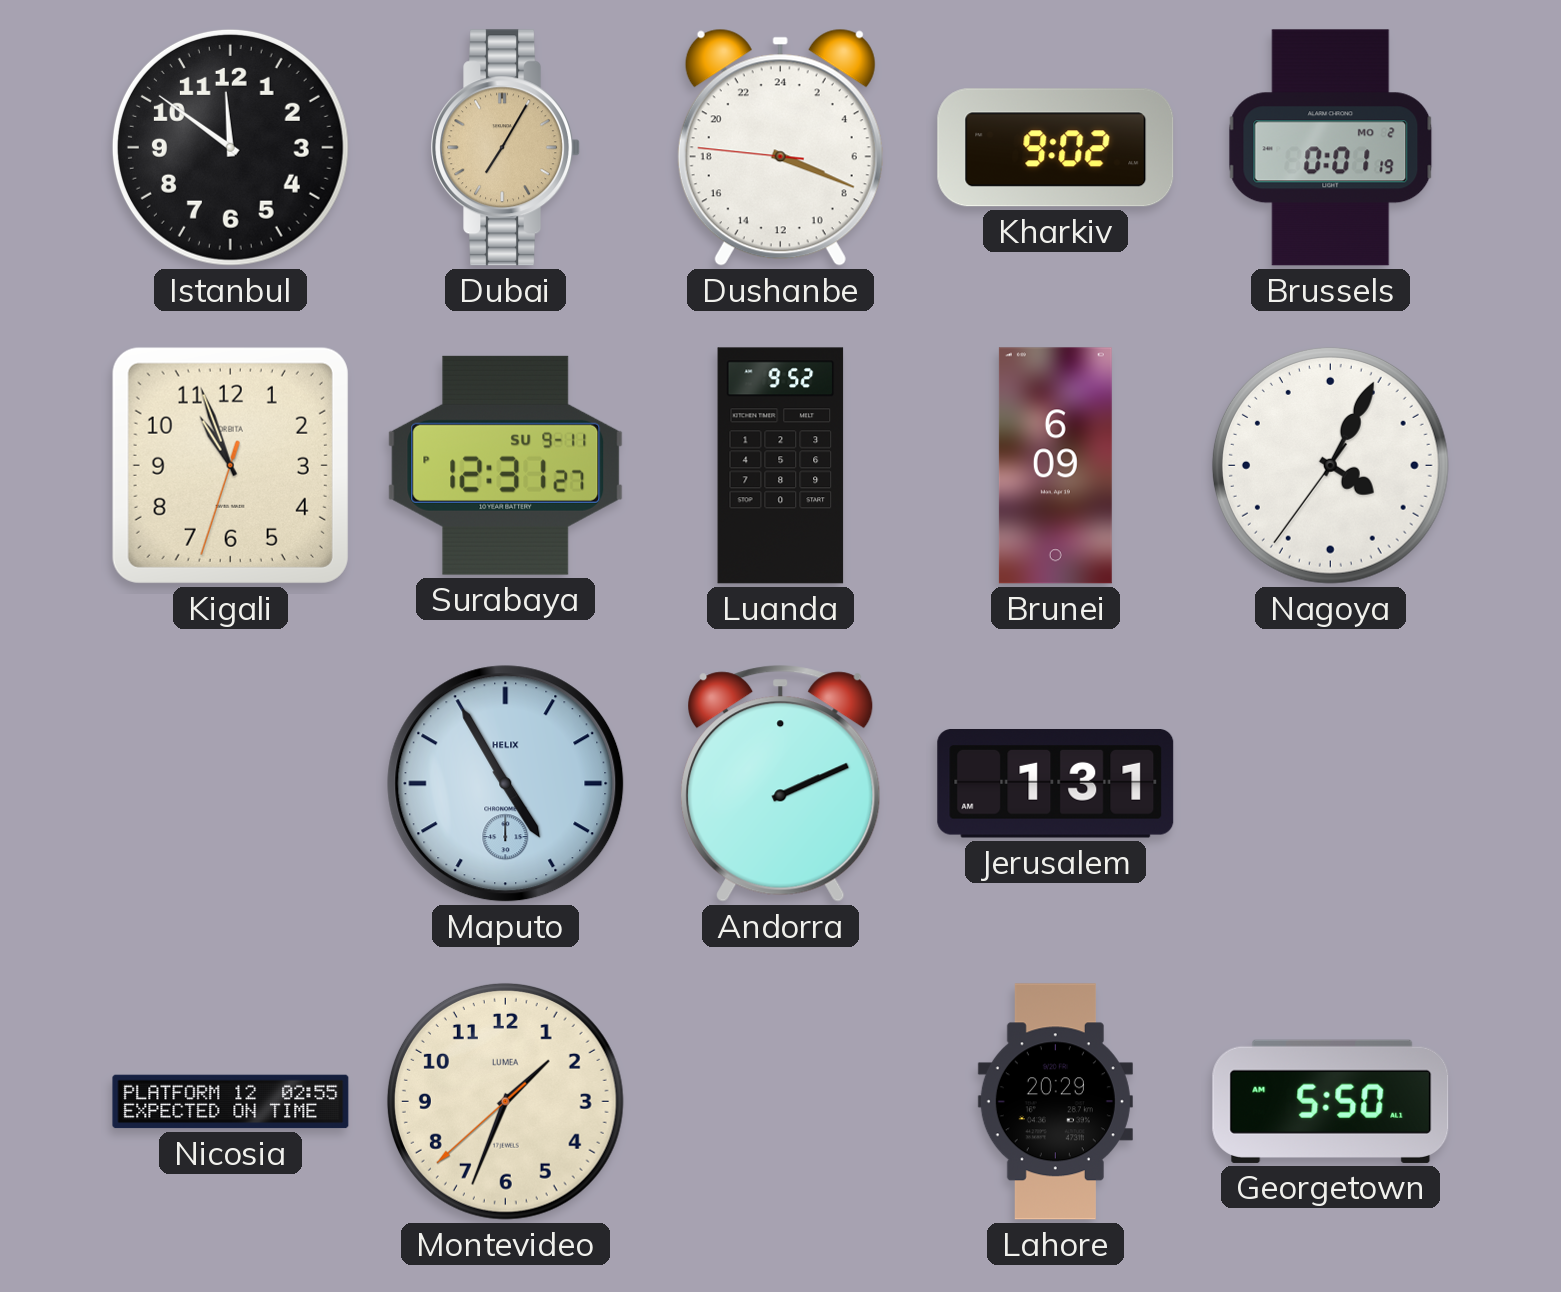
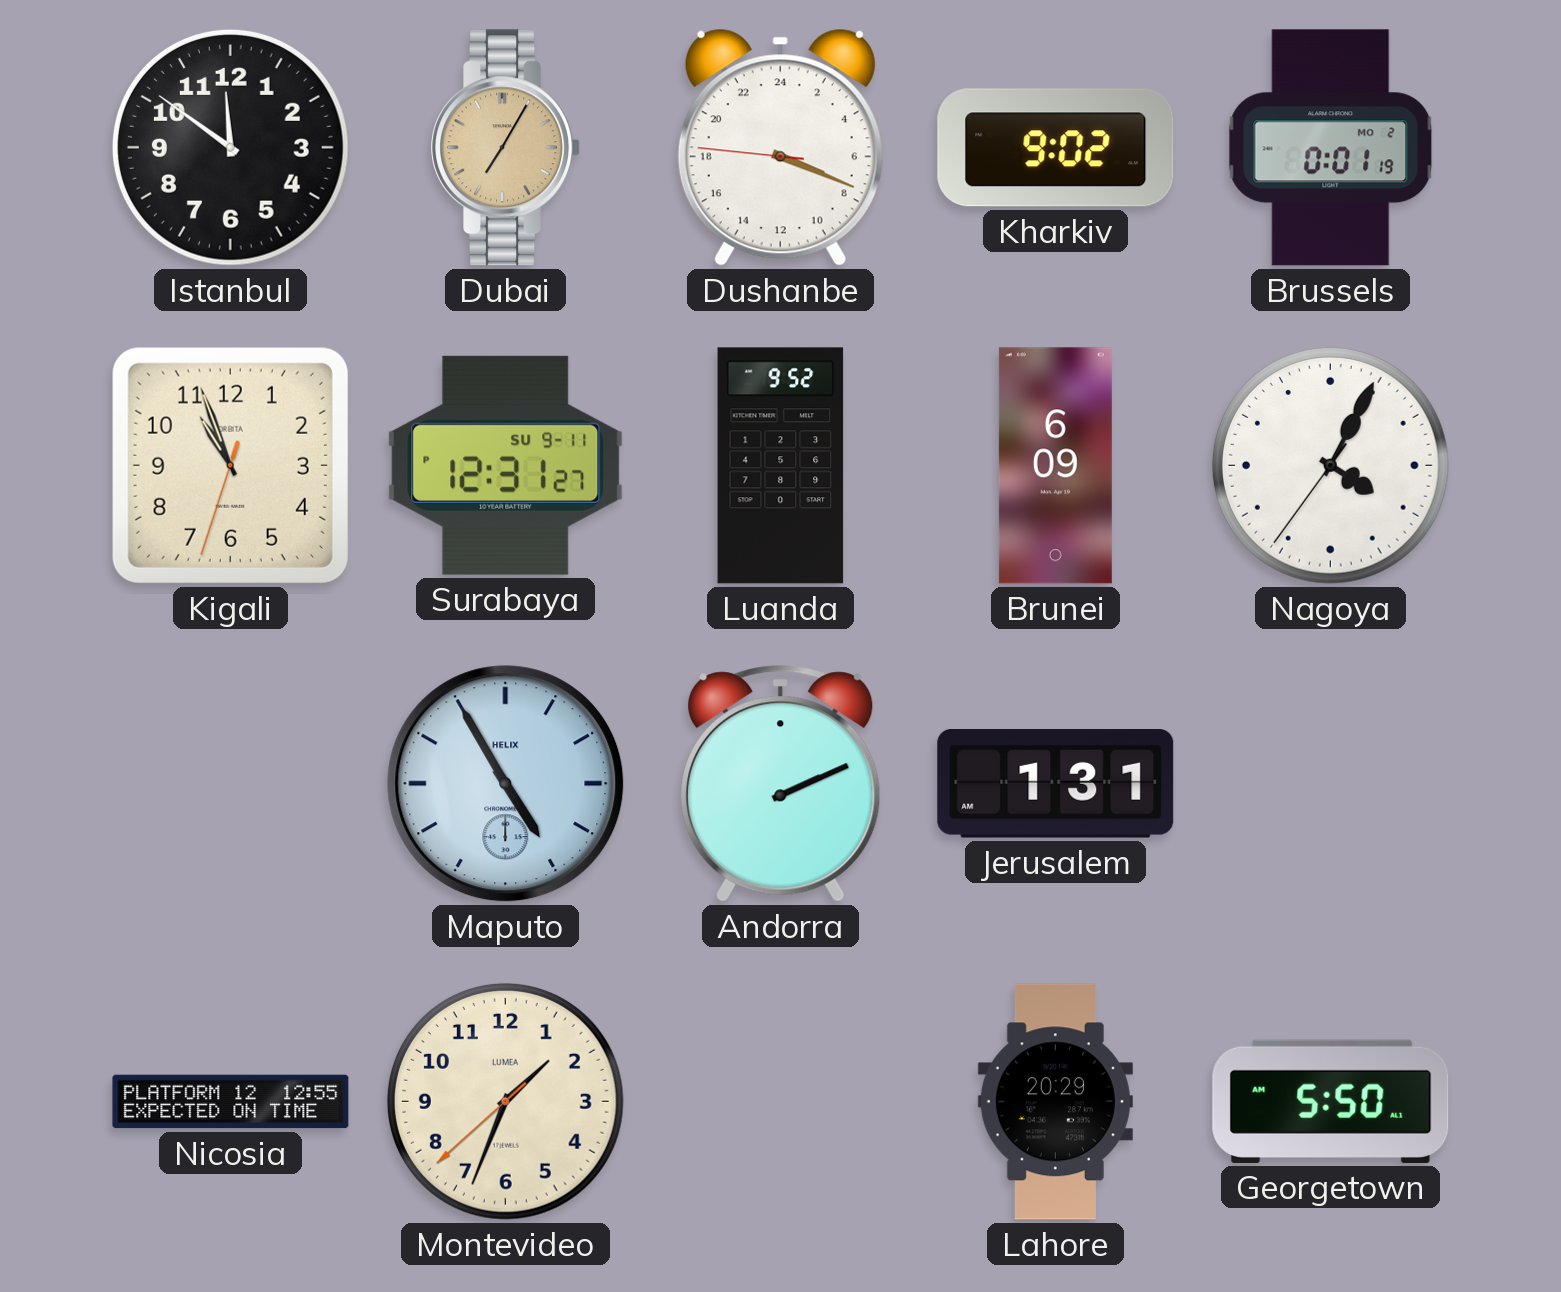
Nicosia: 02:55 -> 12:55
